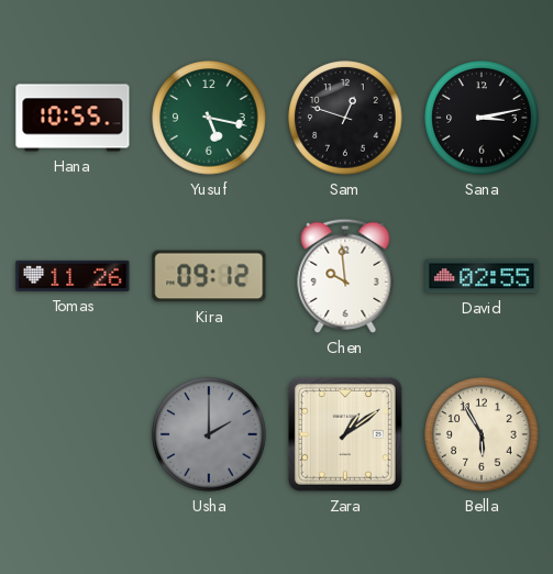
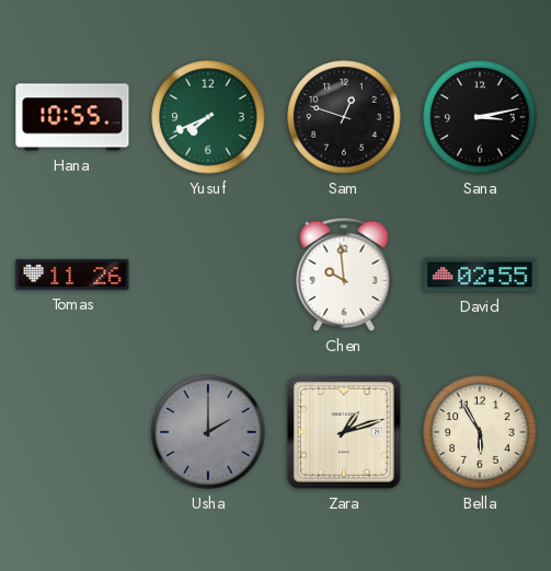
Yusuf: 5:17 -> 7:41
Kira: 09:12 -> none
Zara: 1:09 -> 1:12
